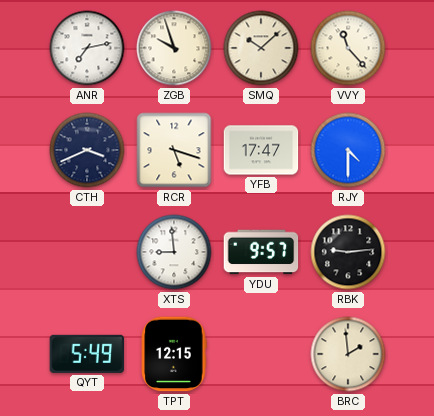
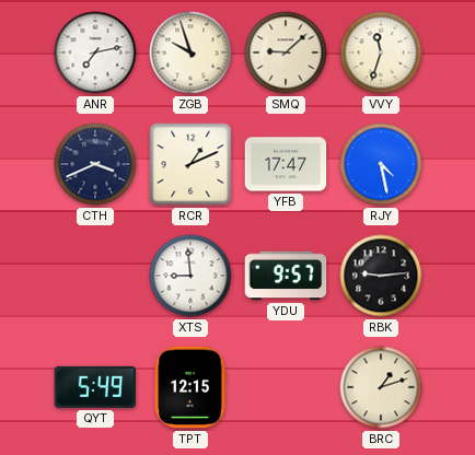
SMQ: 10:08 -> 9:08
VVY: 11:23 -> 11:33
RCR: 5:18 -> 1:11
RJY: 4:30 -> 4:28
BRC: 1:59 -> 1:12
